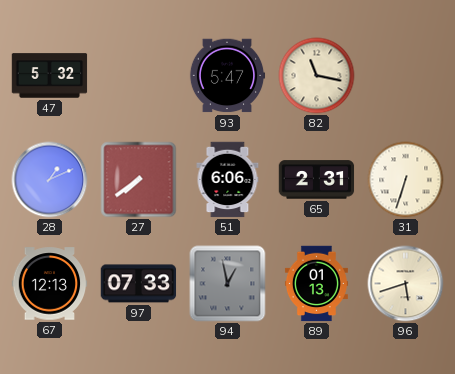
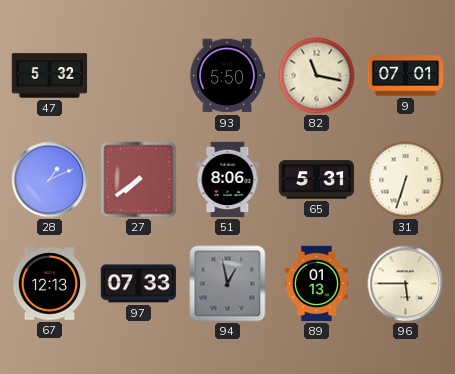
93: 5:47 -> 5:50
9: none -> 07:01
51: 6:06 -> 8:06
65: 2:31 -> 5:31
96: 5:42 -> 5:45
